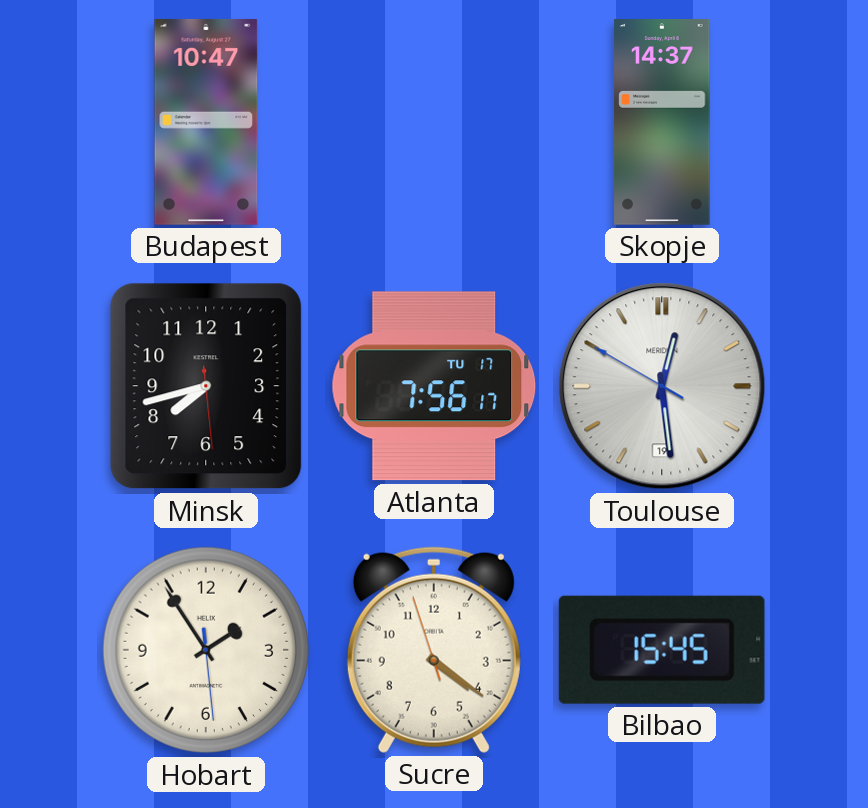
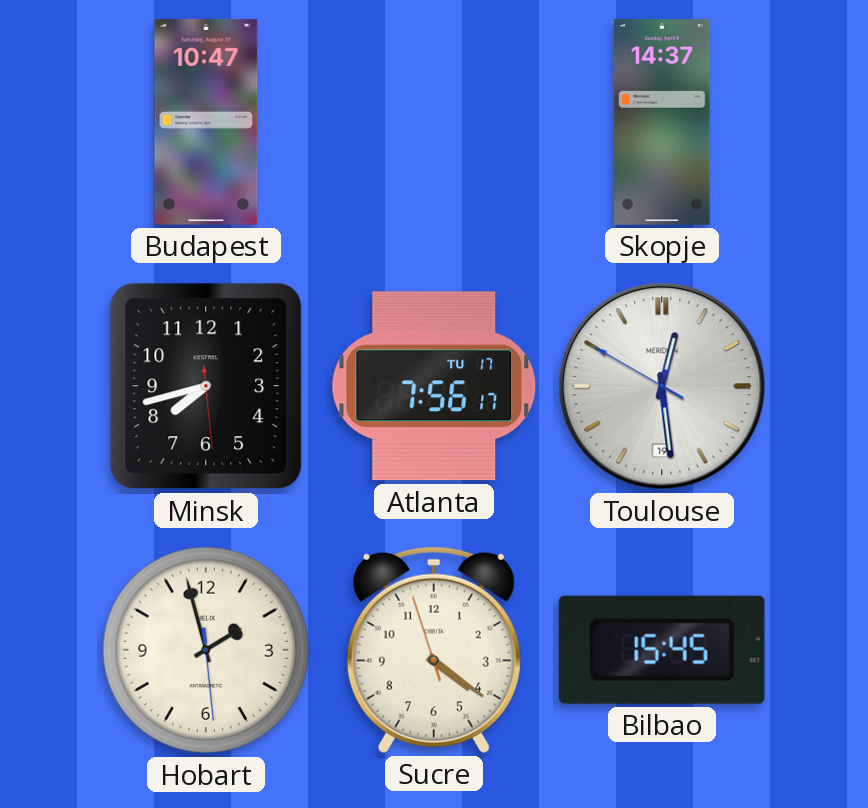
Hobart: 1:54 -> 1:57
